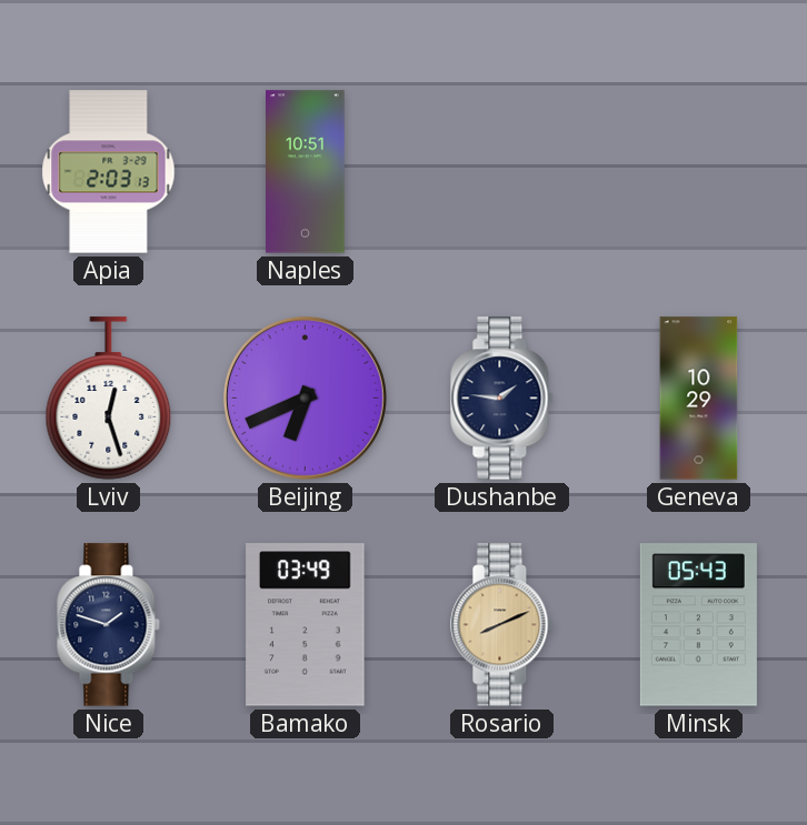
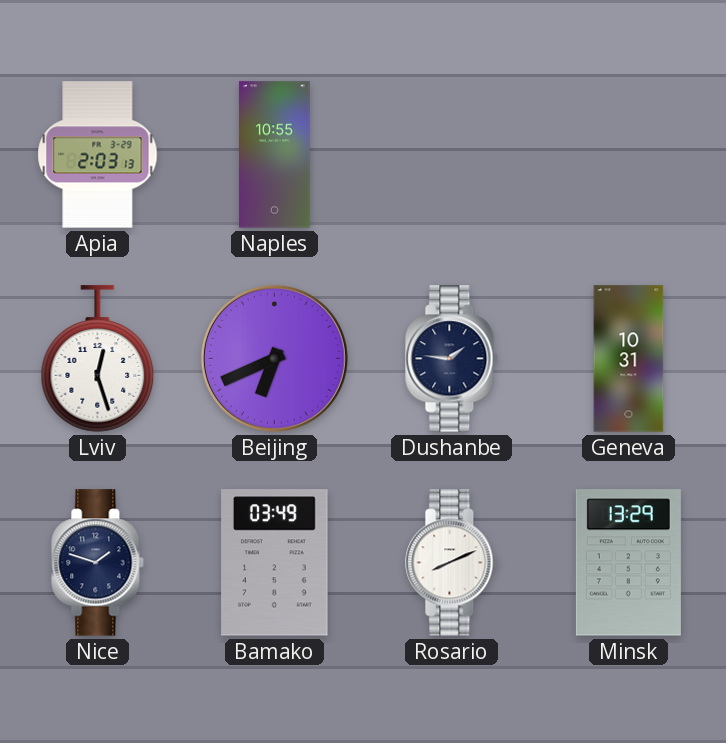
Naples: 10:51 -> 10:55
Geneva: 10:29 -> 10:31
Rosario dial: champagne -> white
Minsk: 05:43 -> 13:29
